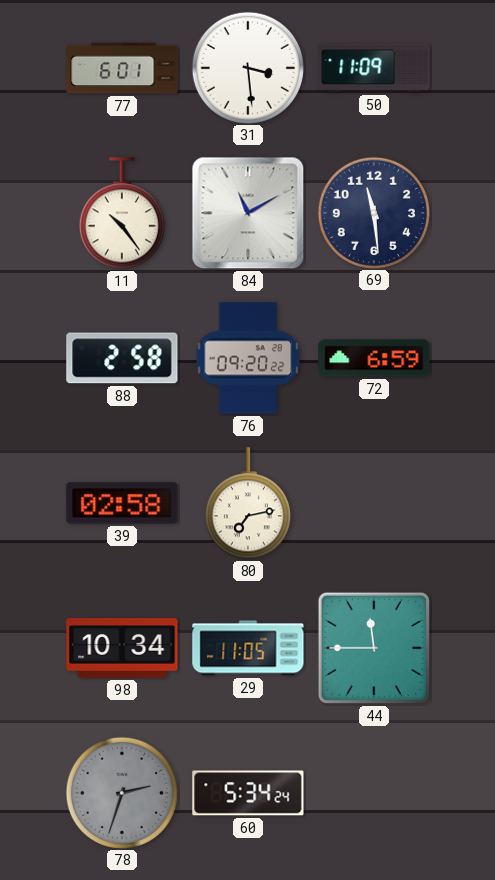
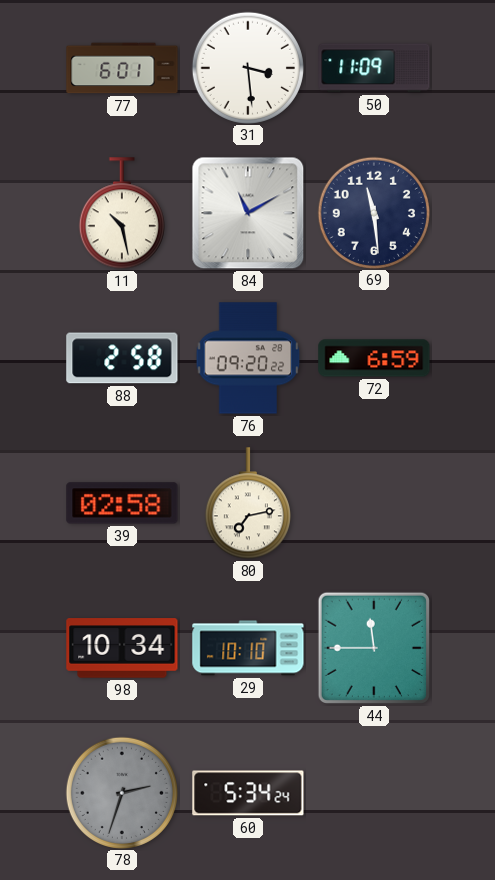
11: 10:24 -> 10:28
29: 11:05 -> 10:10
